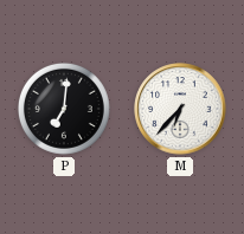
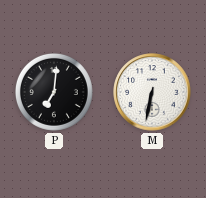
M: 6:37 -> 6:32
